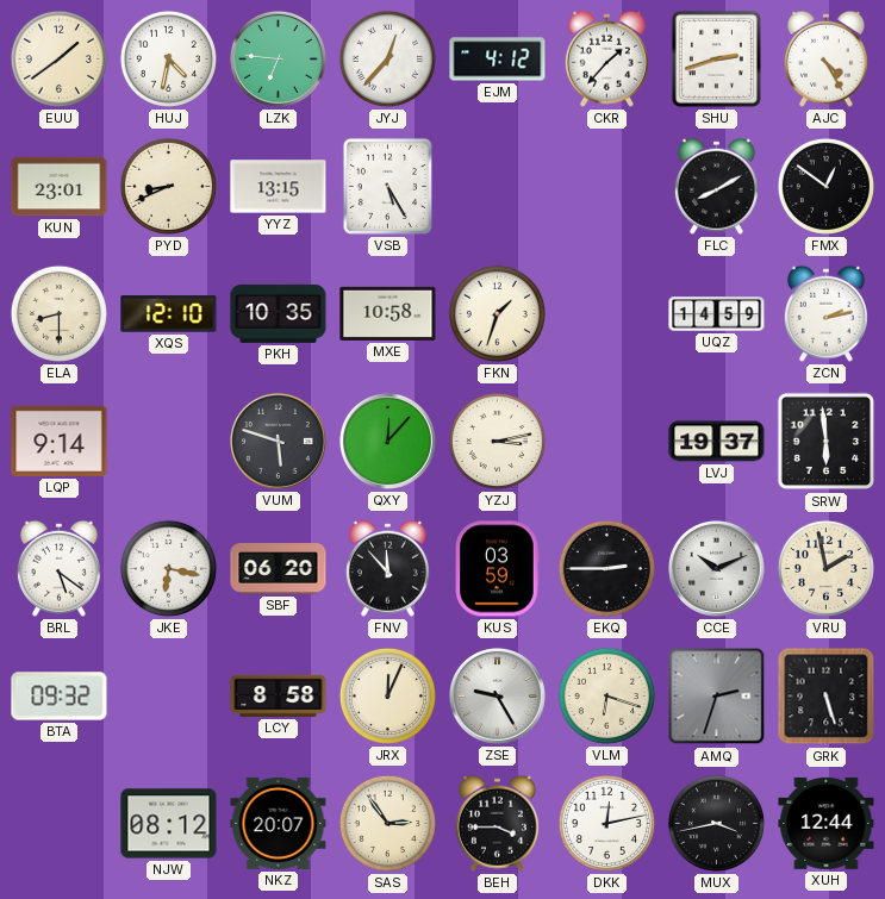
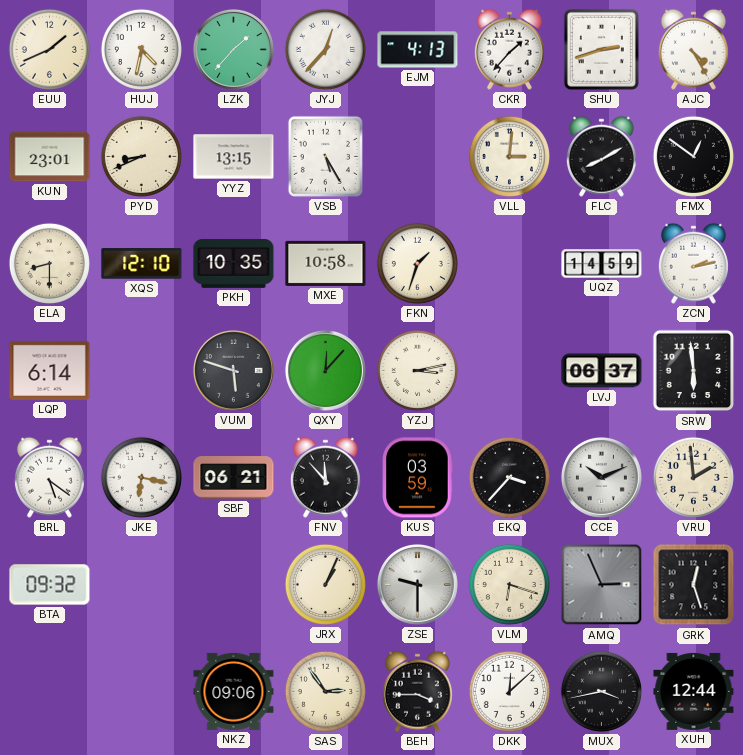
EUU: 1:39 -> 1:41
LZK: 6:46 -> 1:37
EJM: 4:12 -> 4:13
VLL: none -> 3:01
LQP: 9:14 -> 6:14
LVJ: 19:37 -> 06:37
SBF: 06:20 -> 06:21
EKQ: 2:45 -> 3:37
VRU: 1:58 -> 1:59
LCY: 8:58 -> none
JRX: 12:04 -> 1:04
ZSE: 9:25 -> 9:30
AMQ: 2:33 -> 2:56
GRK: 5:27 -> 12:27
NJW: 08:12 -> none
NKZ: 20:07 -> 09:06
DKK: 12:13 -> 12:08
